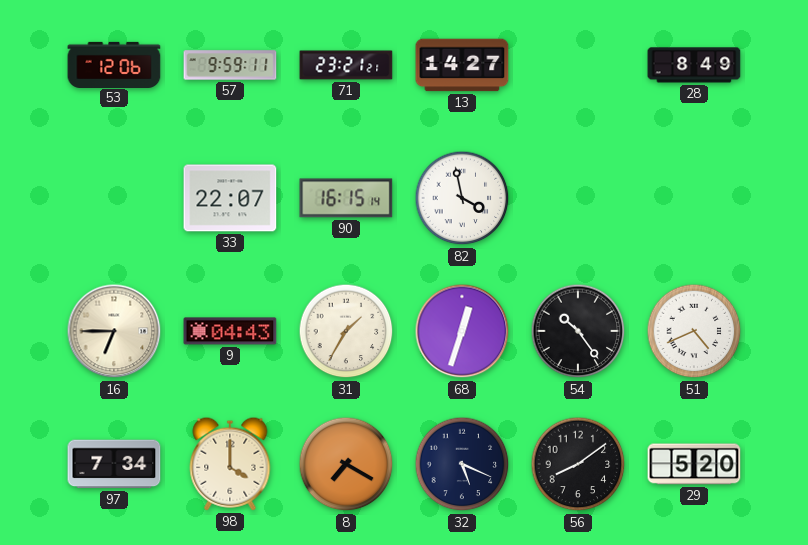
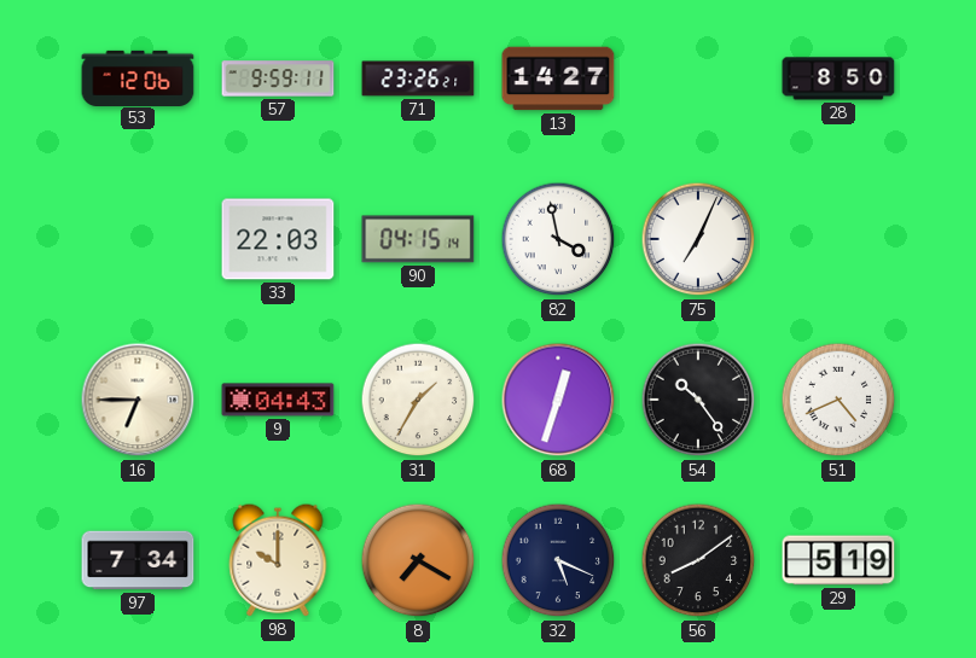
71: 23:21 -> 23:26
28: 8:49 -> 8:50
33: 22:07 -> 22:03
90: 16:15 -> 04:15
75: none -> 7:04
98: 4:00 -> 10:00
29: 5:20 -> 5:19
